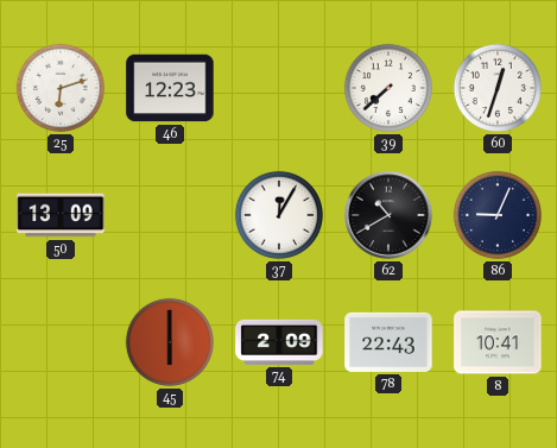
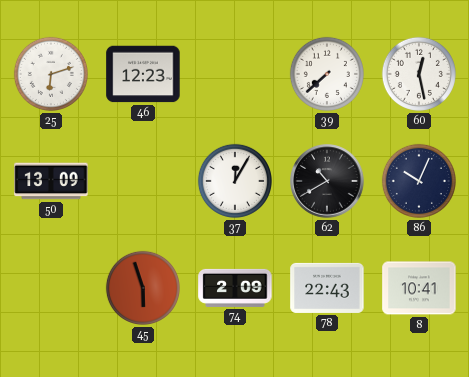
60: 12:33 -> 12:28
86: 9:04 -> 10:04
45: 6:00 -> 5:57
